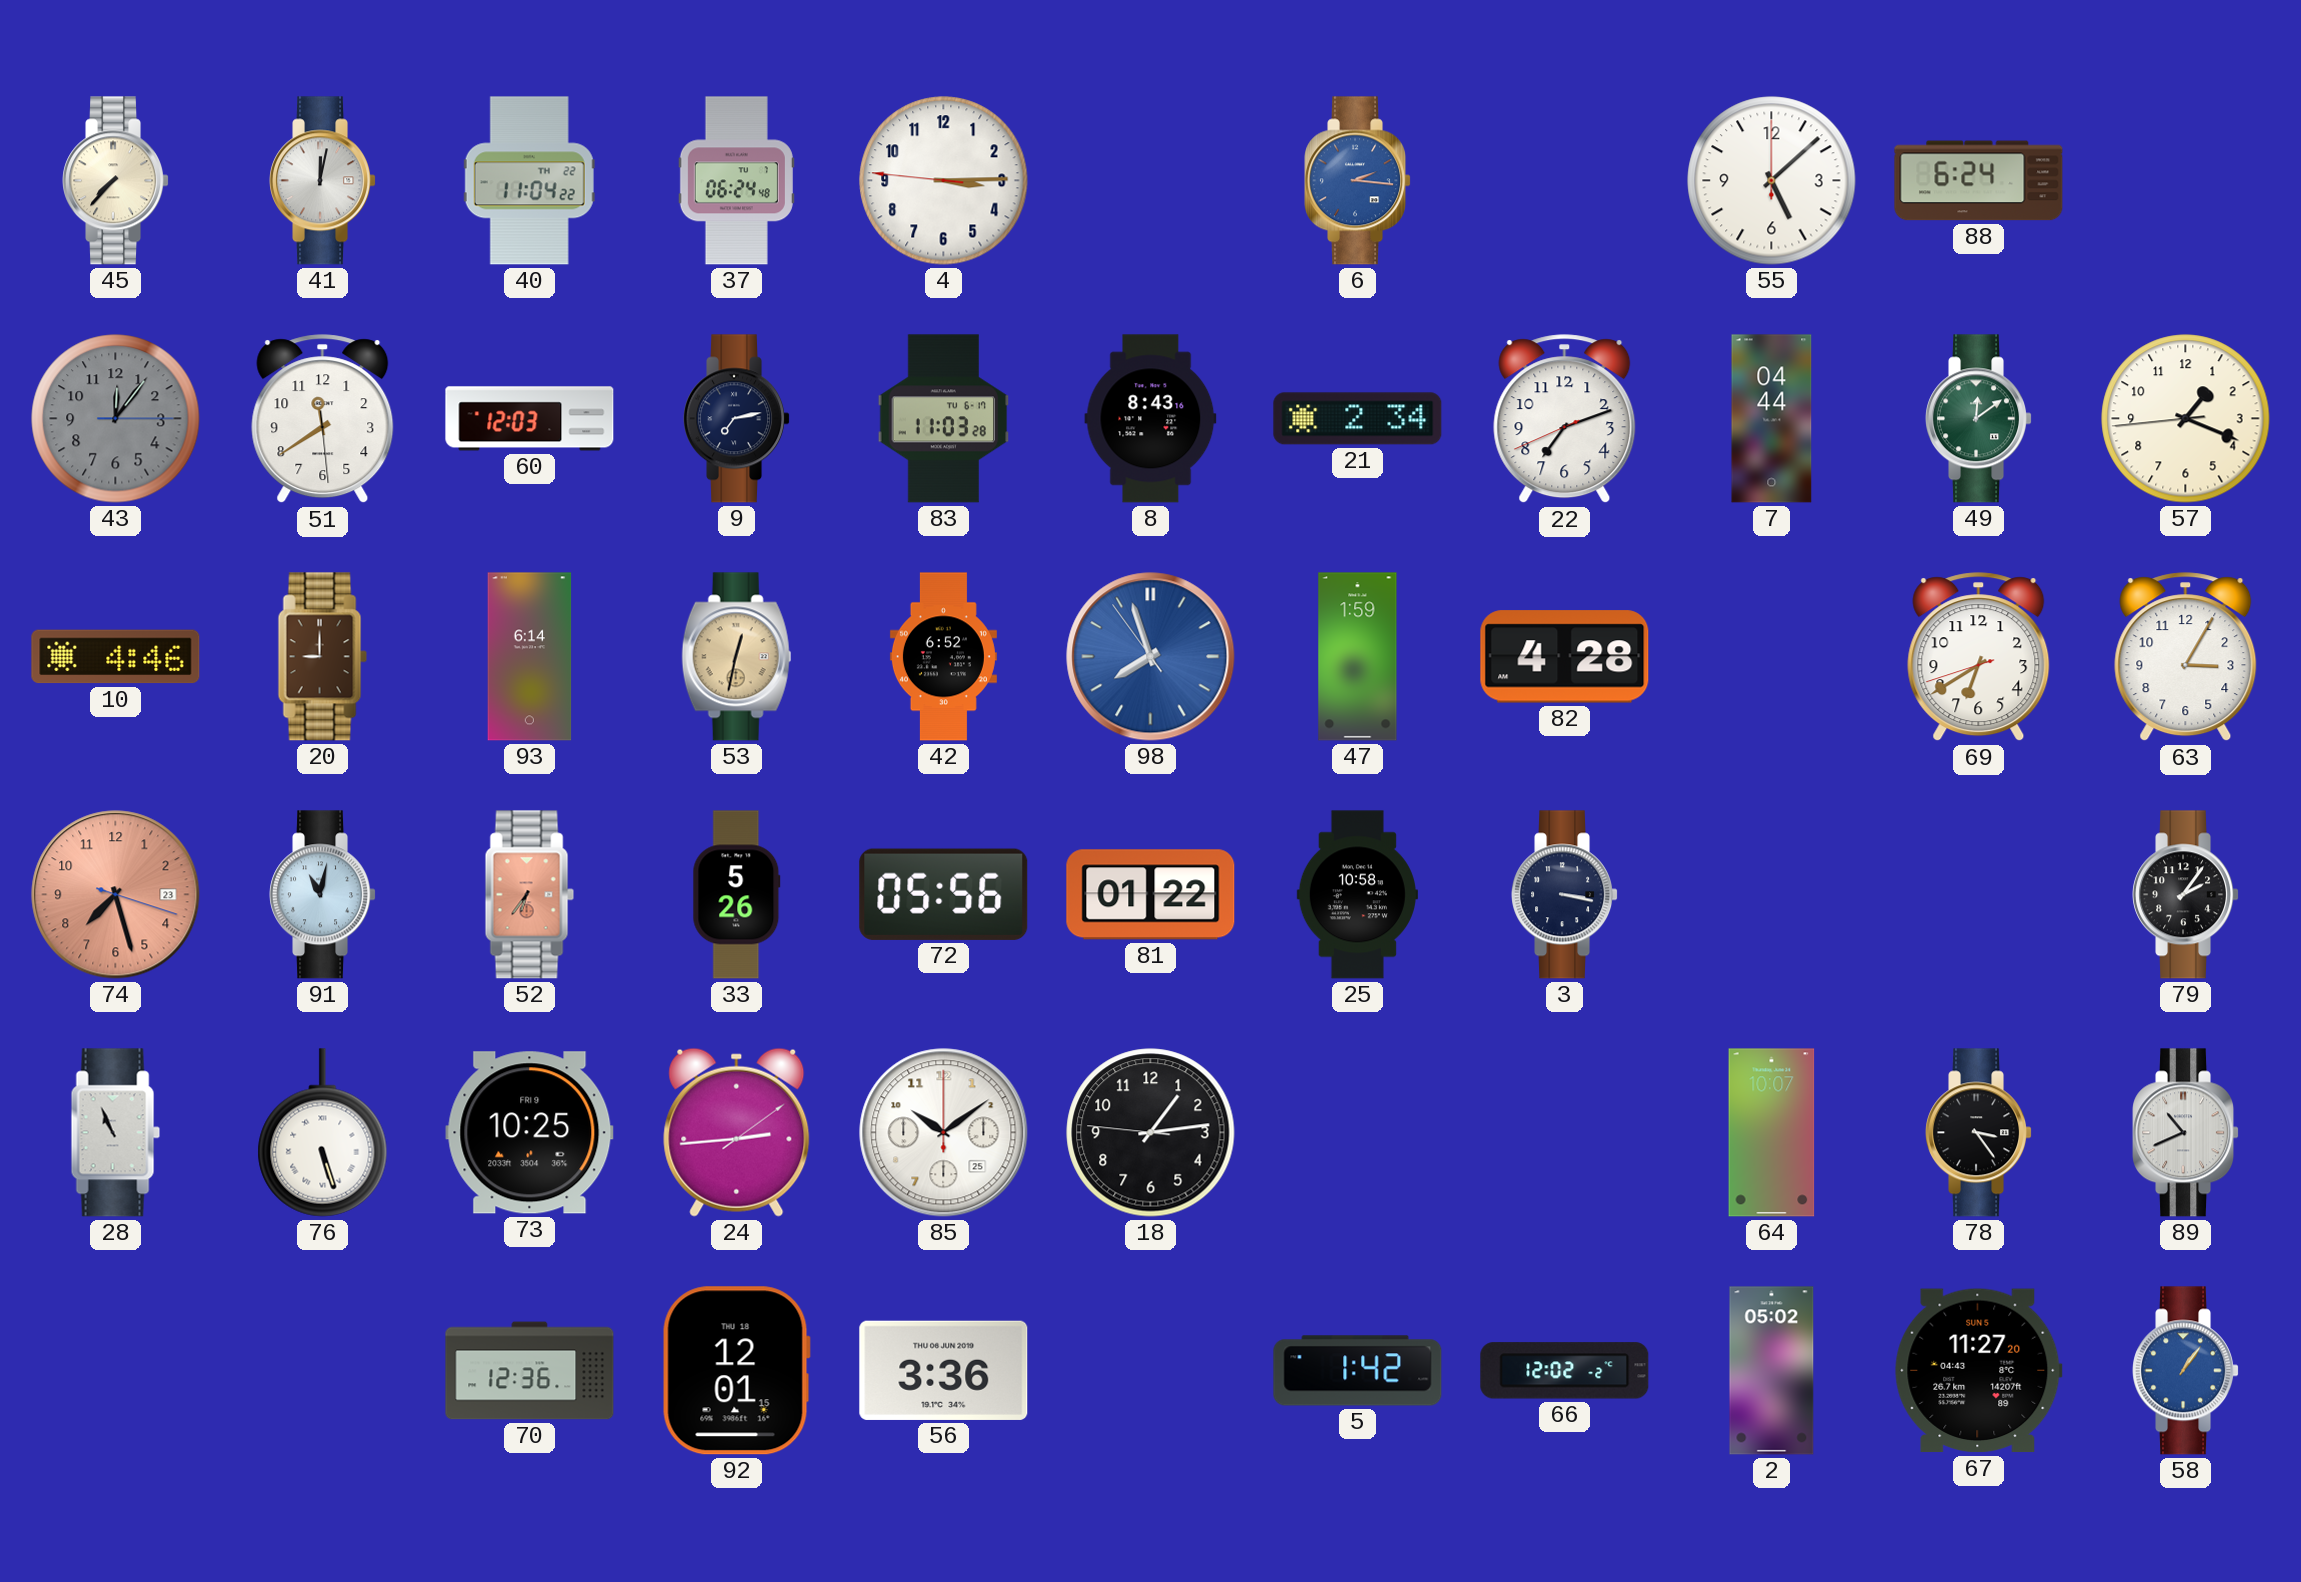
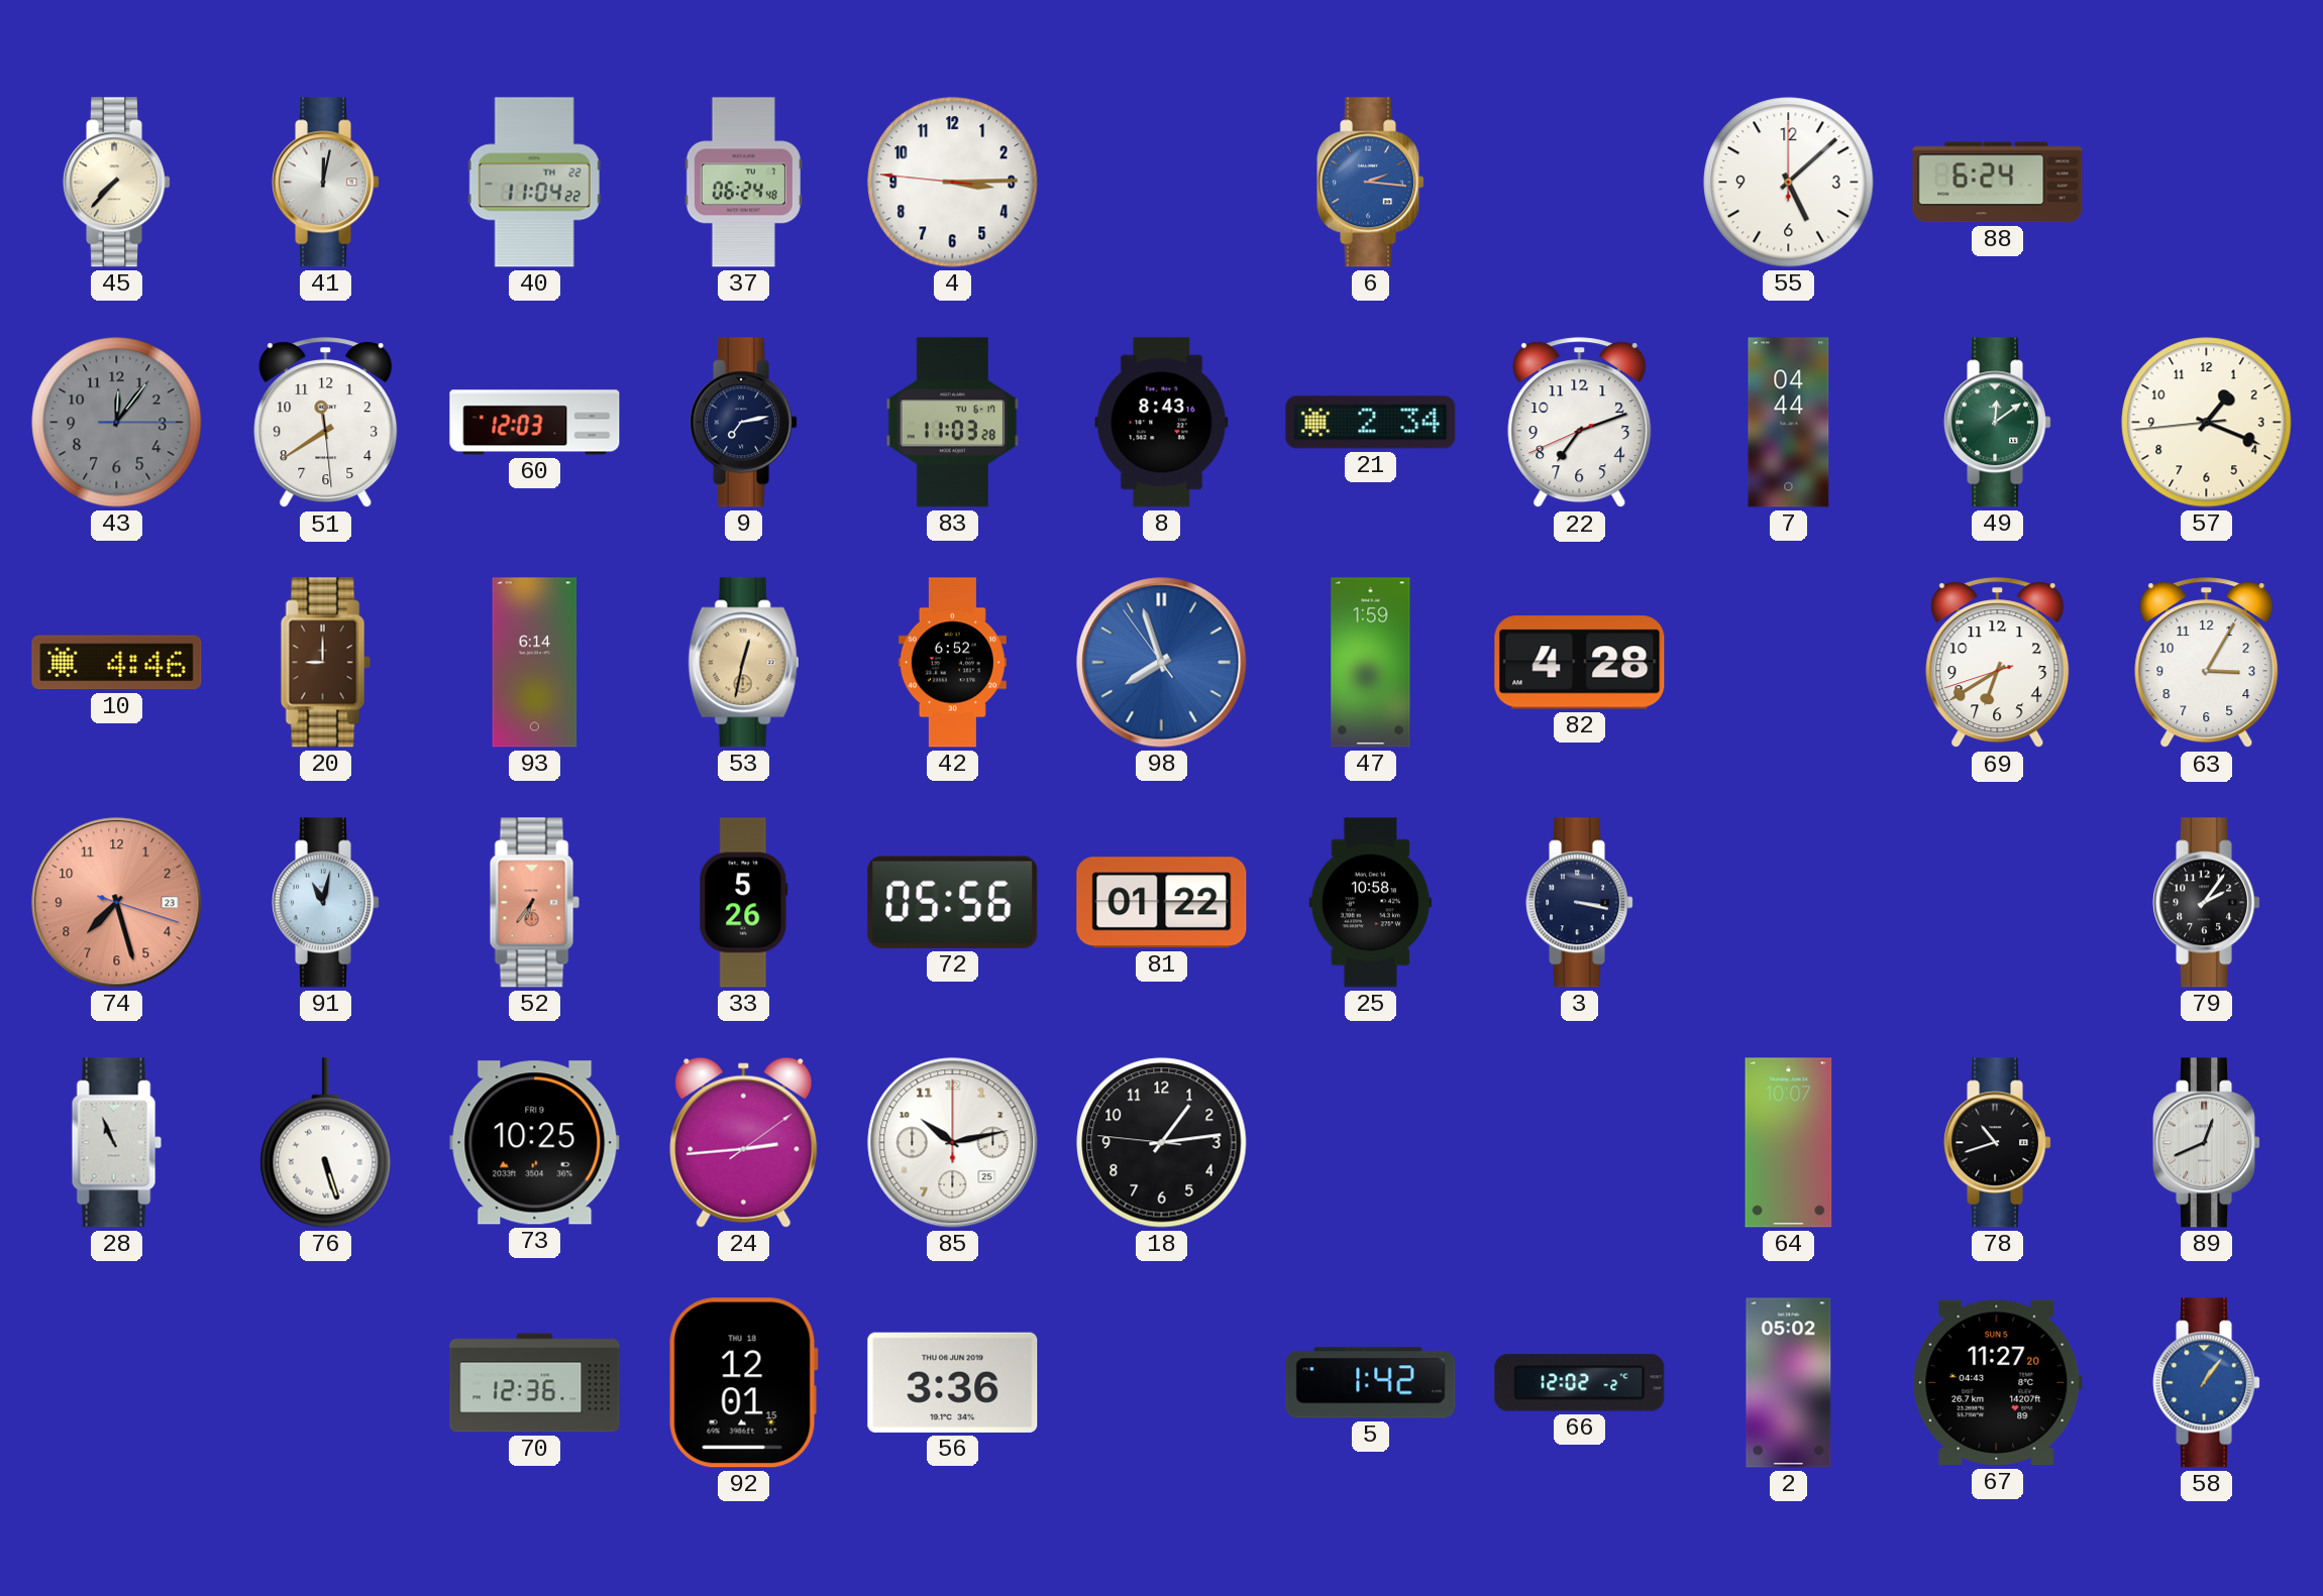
85: 10:09 -> 10:13
78: 3:24 -> 10:42
89: 10:41 -> 12:41
